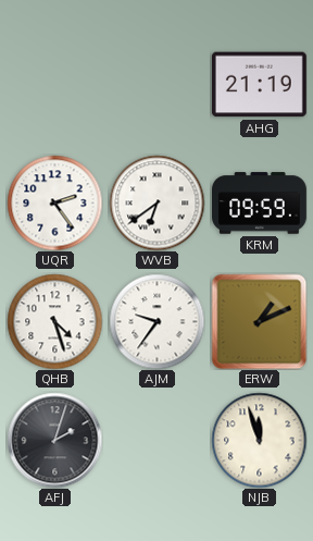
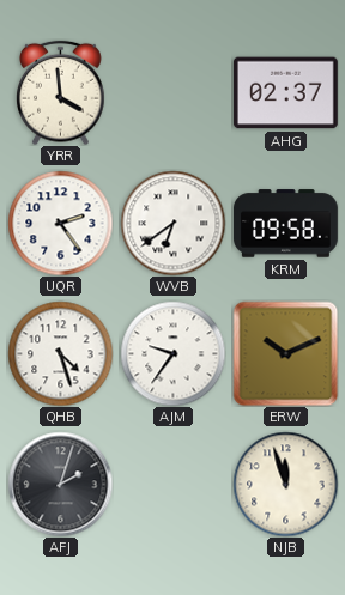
YRR: none -> 3:59
AHG: 21:19 -> 02:37
KRM: 09:59 -> 09:58
ERW: 1:11 -> 10:11
